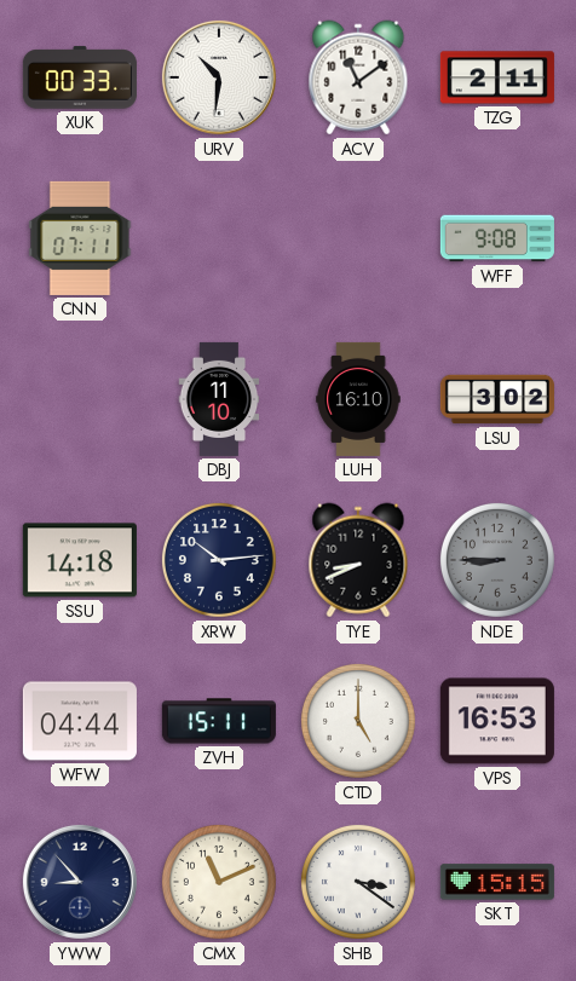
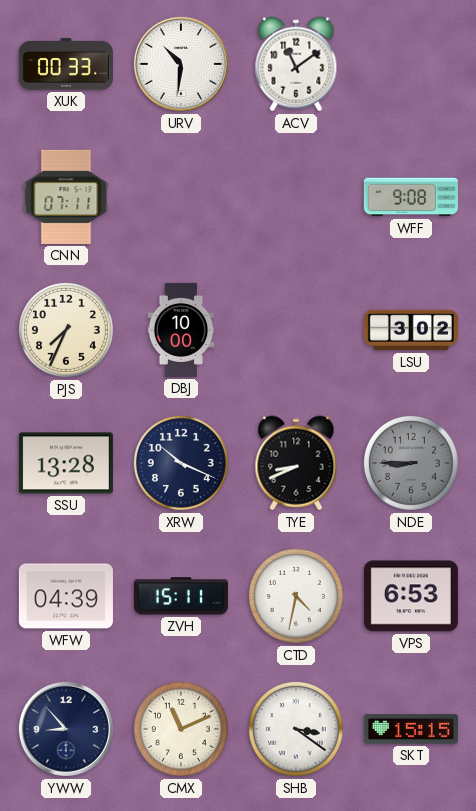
TZG: 2:11 -> none
PJS: none -> 7:34
DBJ: 11:10 -> 10:00
LUH: 16:10 -> none
SSU: 14:18 -> 13:28
XRW: 10:14 -> 10:19
WFW: 04:44 -> 04:39
CTD: 5:00 -> 4:32
VPS: 16:53 -> 6:53
